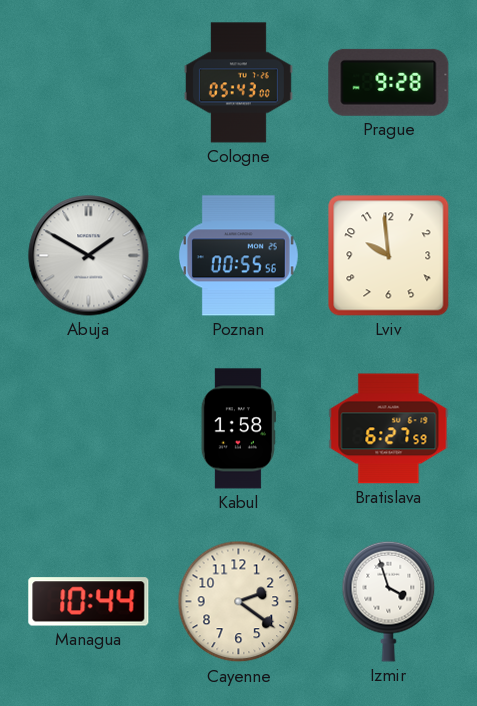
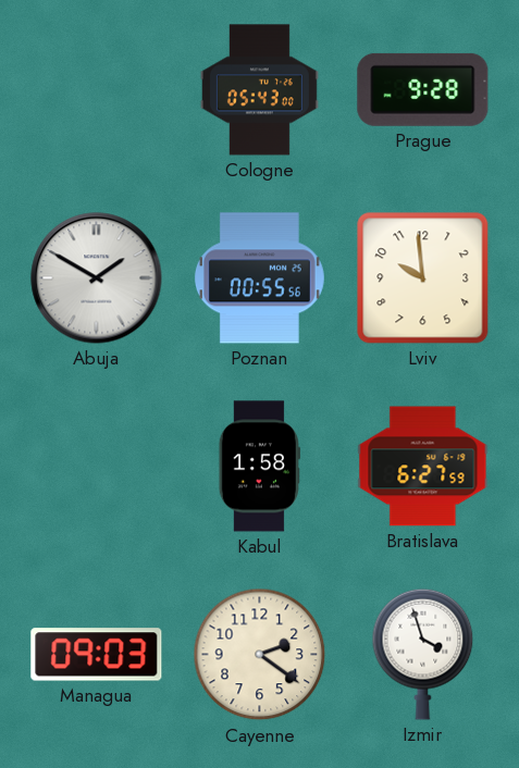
Managua: 10:44 -> 09:03
